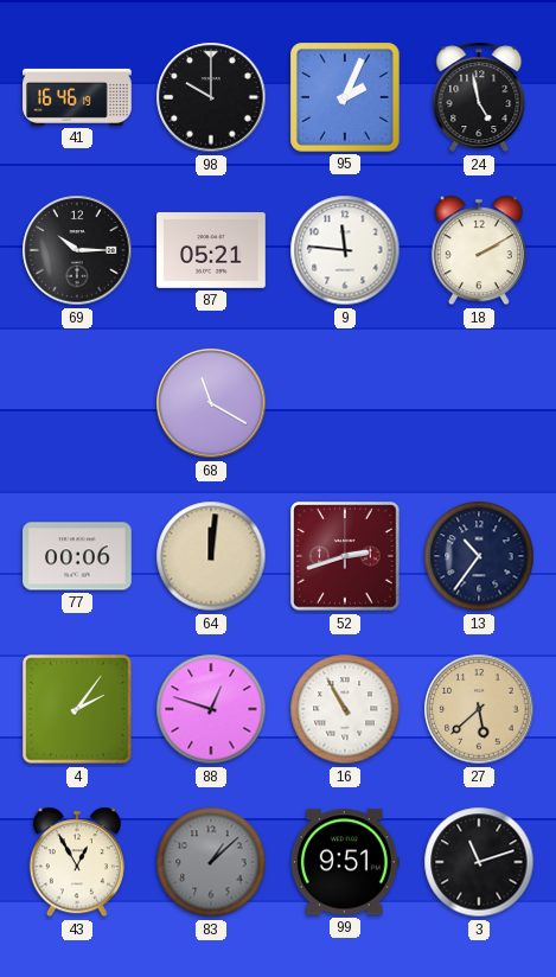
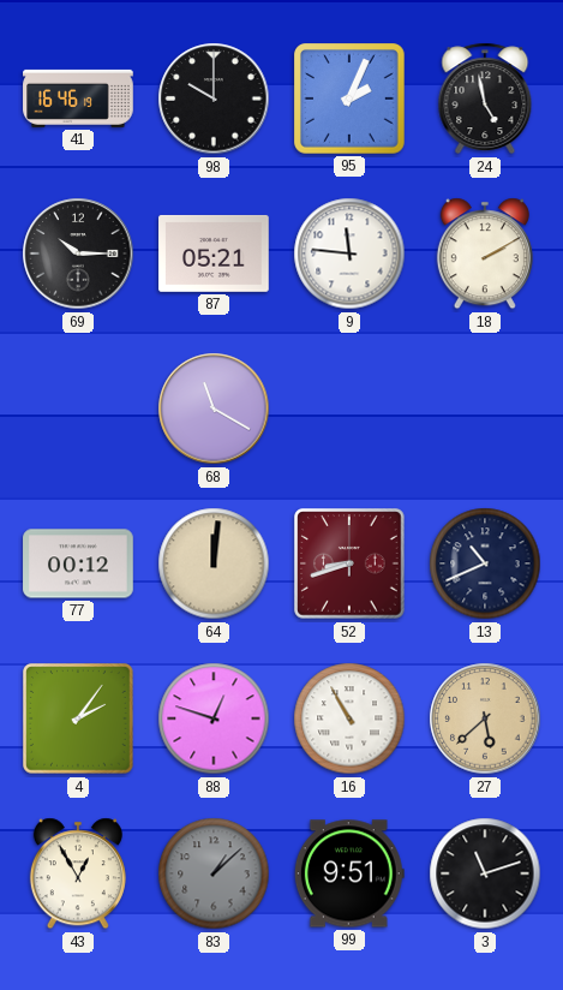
77: 00:06 -> 00:12
52: 2:42 -> 8:42
13: 10:36 -> 10:41
